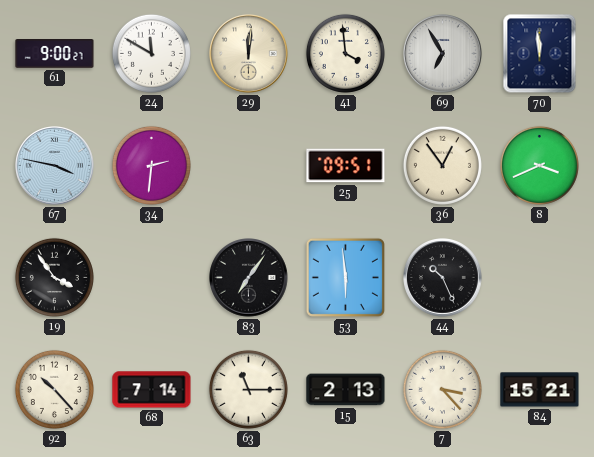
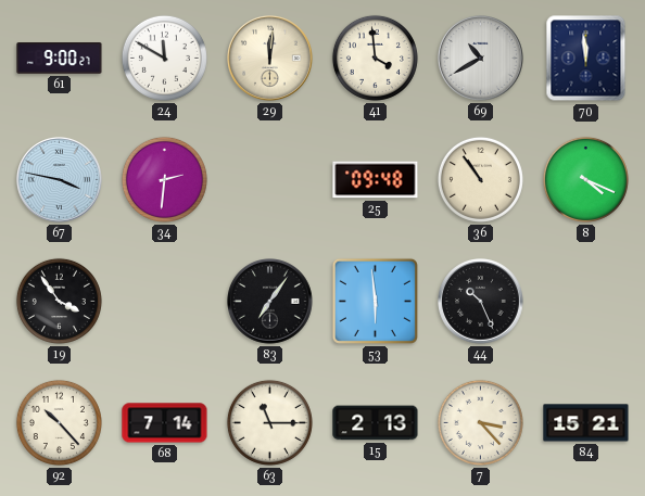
69: 6:55 -> 10:40
25: 09:51 -> 09:48
36: 12:54 -> 10:54
8: 3:41 -> 4:19
